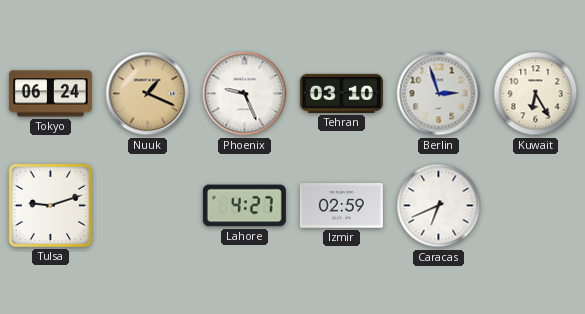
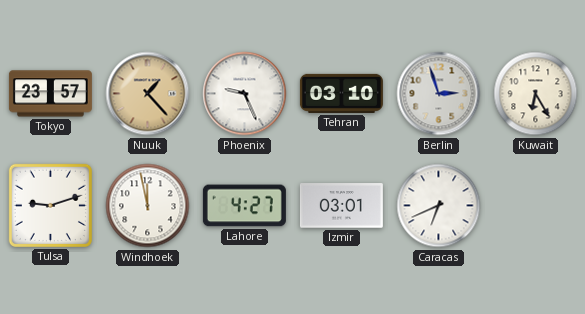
Tokyo: 06:24 -> 23:57
Nuuk: 1:19 -> 1:23
Windhoek: none -> 11:58
Izmir: 02:59 -> 03:01
